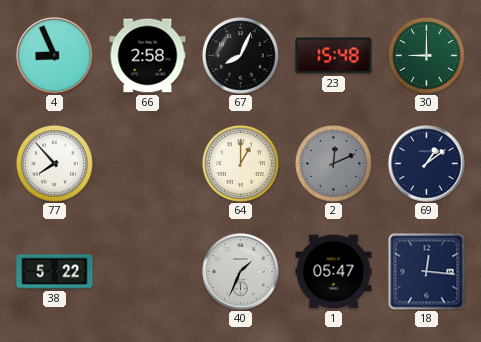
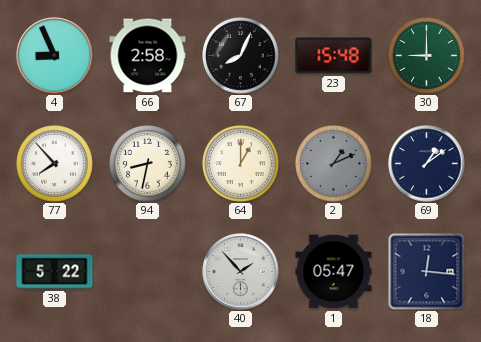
94: none -> 8:32
2: 12:11 -> 1:11
40: 1:34 -> 1:53
